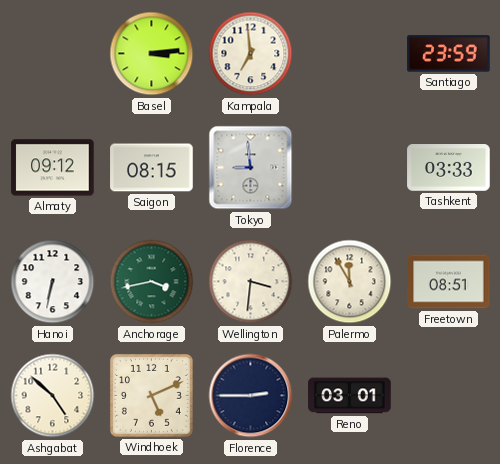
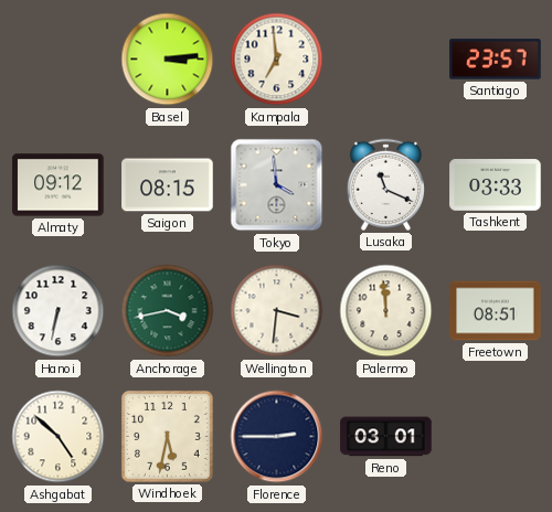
Santiago: 23:59 -> 23:57
Tokyo: 8:59 -> 3:59
Lusaka: none -> 11:19
Palermo: 11:55 -> 11:59
Windhoek: 5:11 -> 5:32
